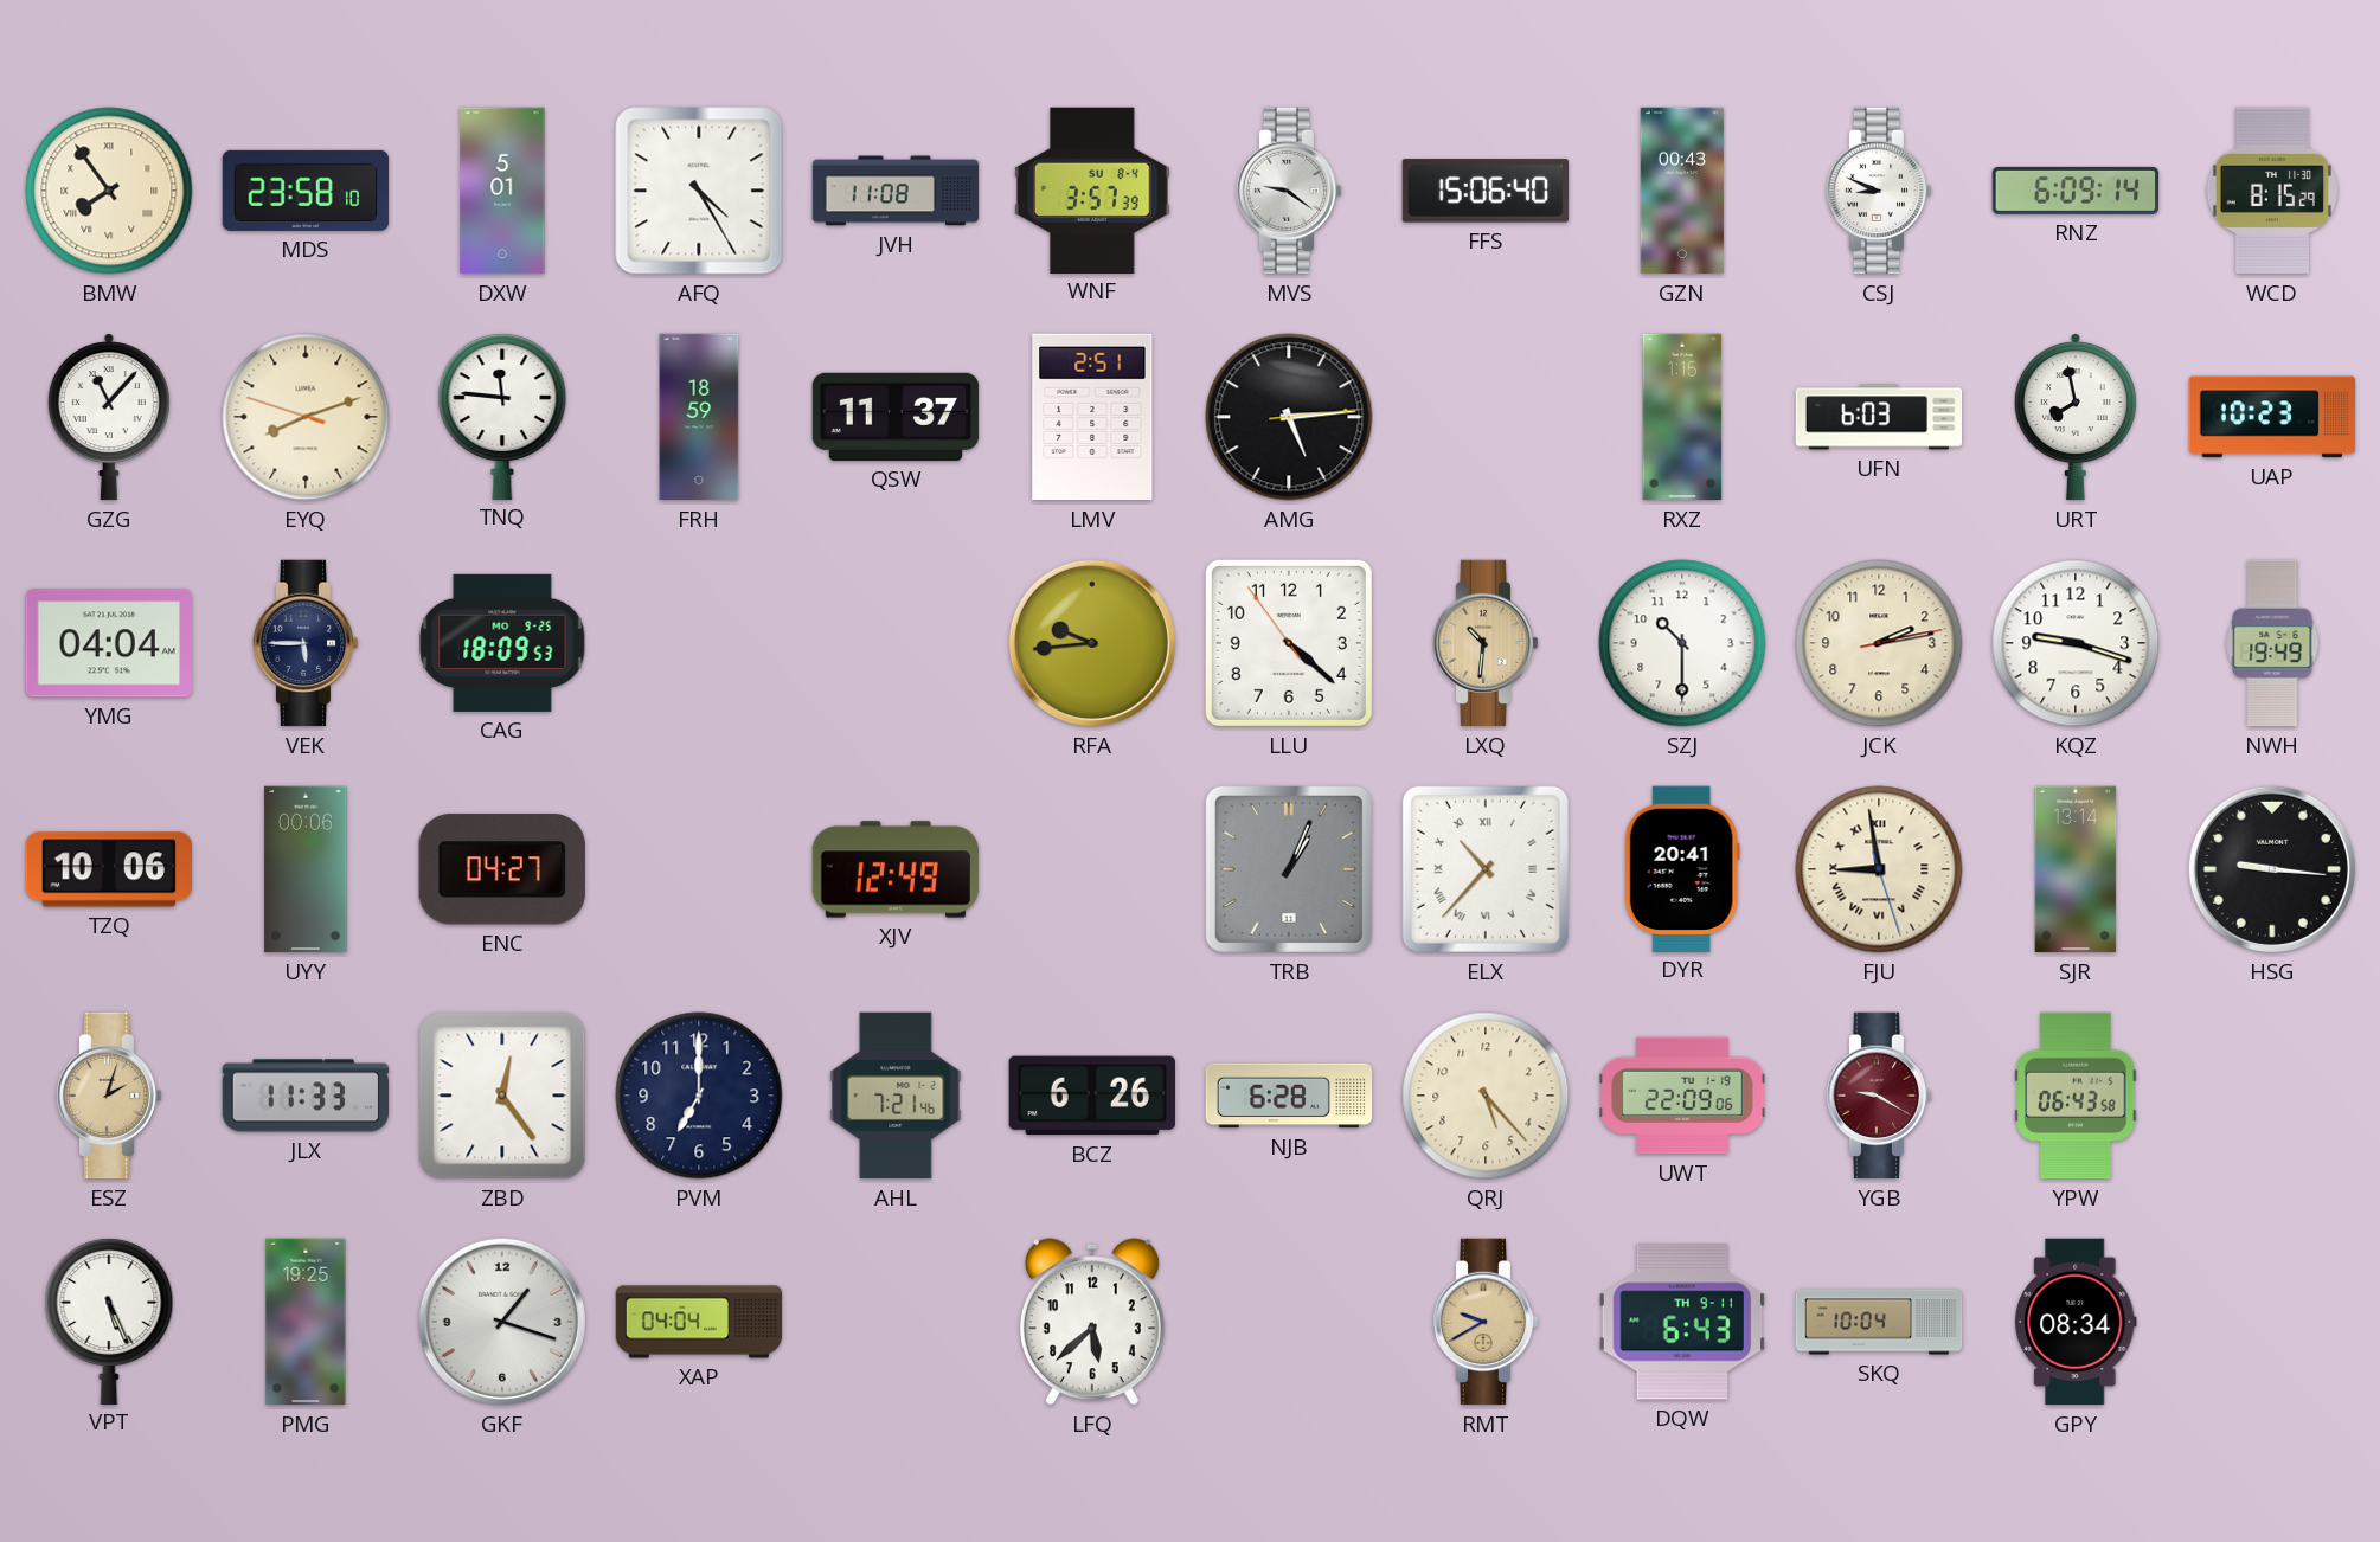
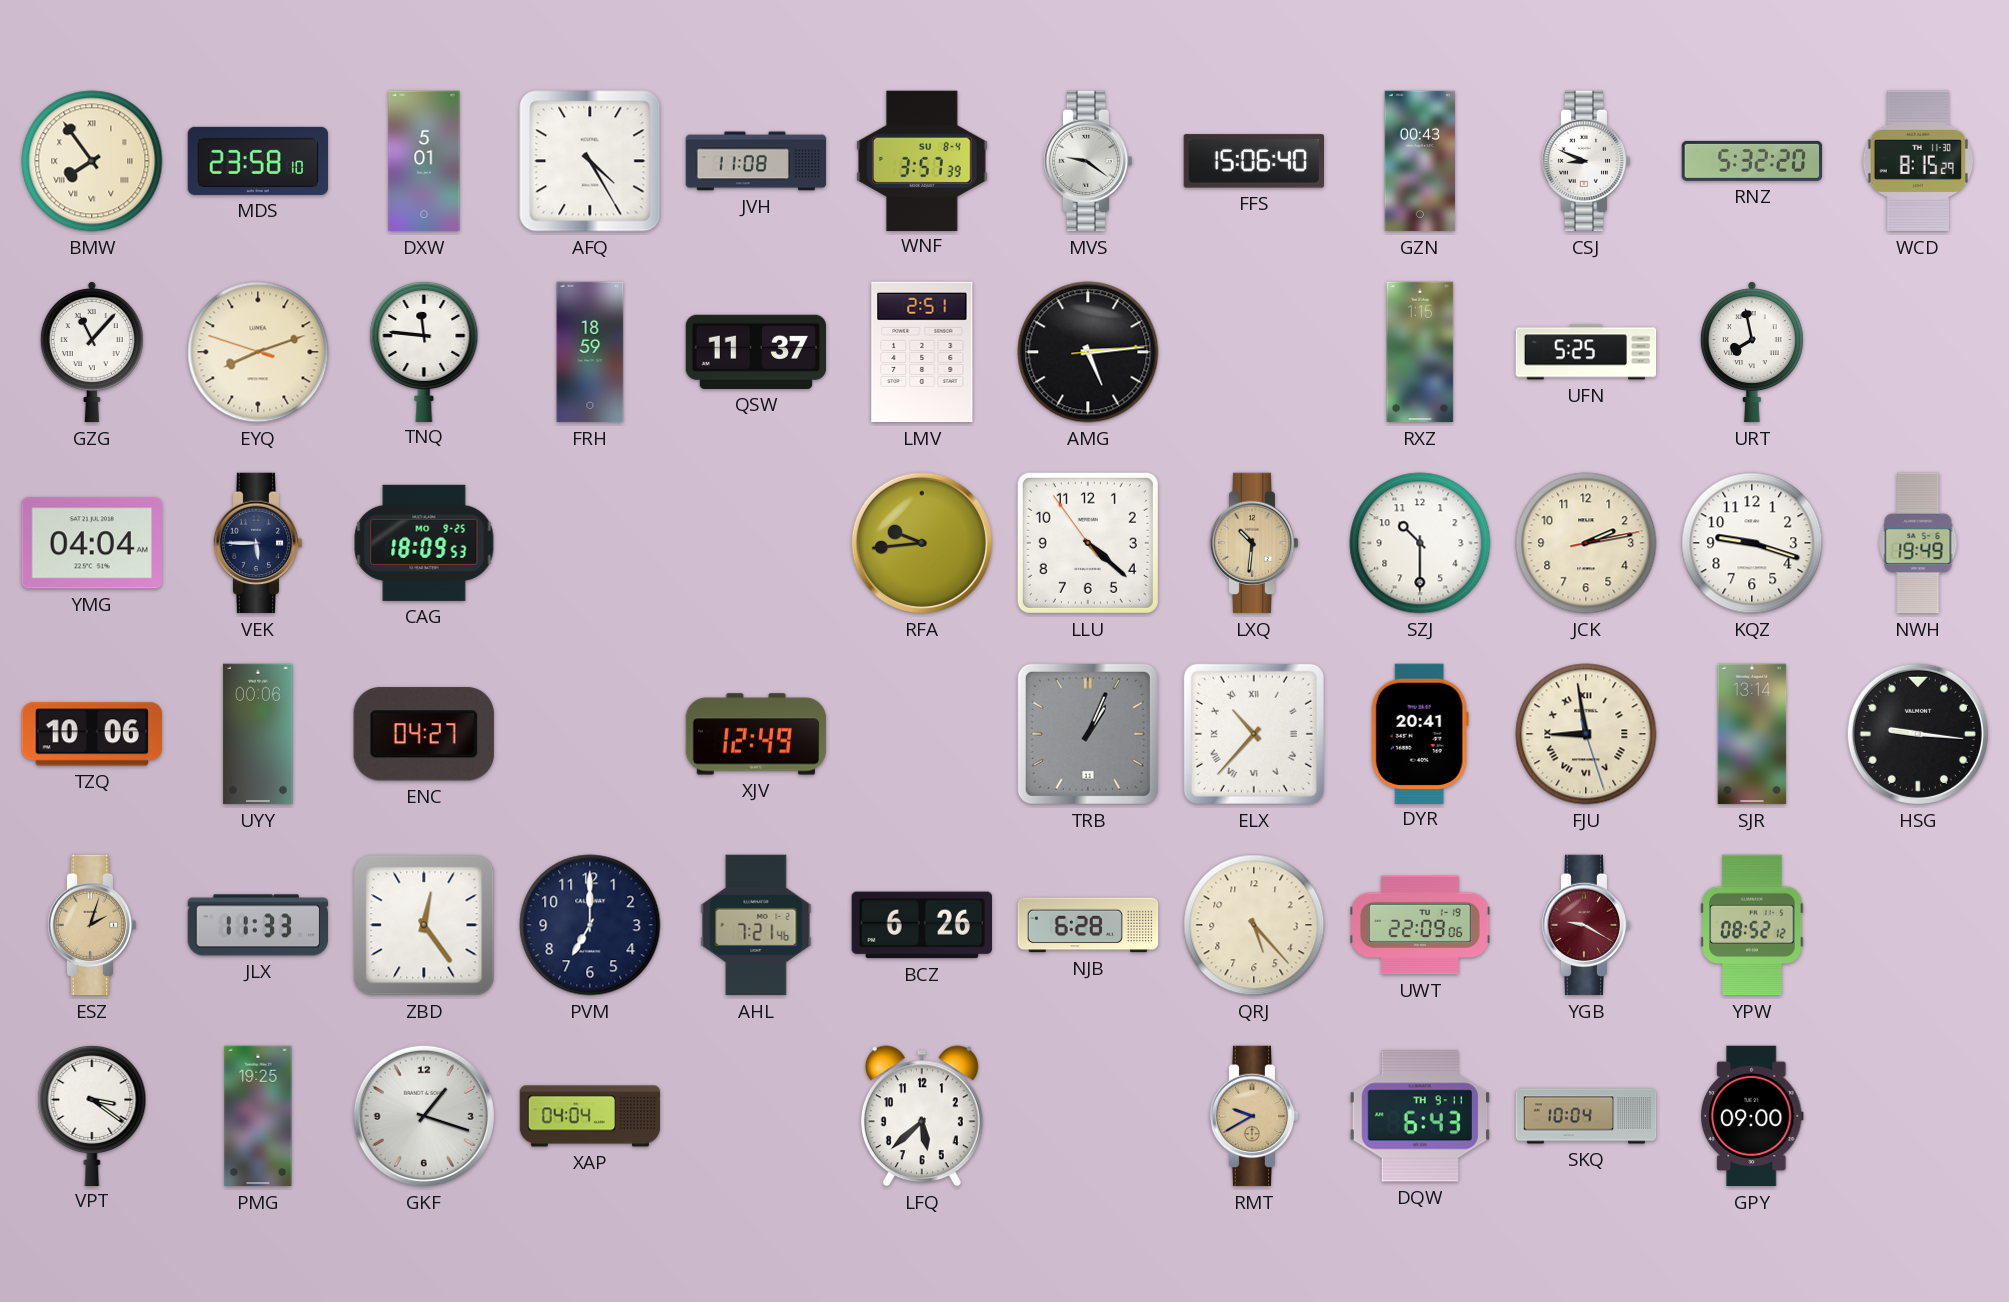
RNZ: 6:09 -> 5:32
UFN: 6:03 -> 5:25
UAP: 10:23 -> none
YPW: 06:43 -> 08:52
VPT: 5:26 -> 3:21
GPY: 08:34 -> 09:00
